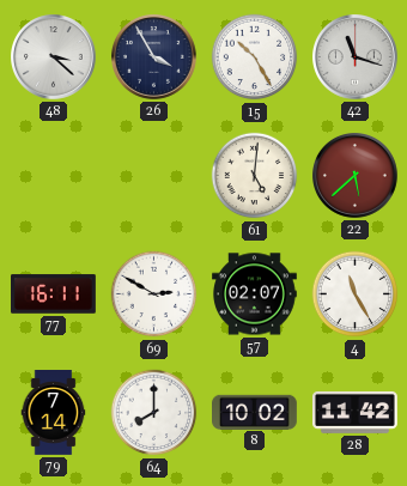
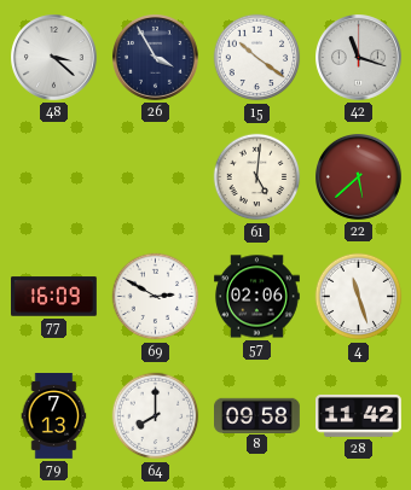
15: 10:25 -> 10:21
77: 16:11 -> 16:09
57: 02:07 -> 02:06
4: 11:25 -> 11:27
79: 7:14 -> 7:13
8: 10:02 -> 09:58
